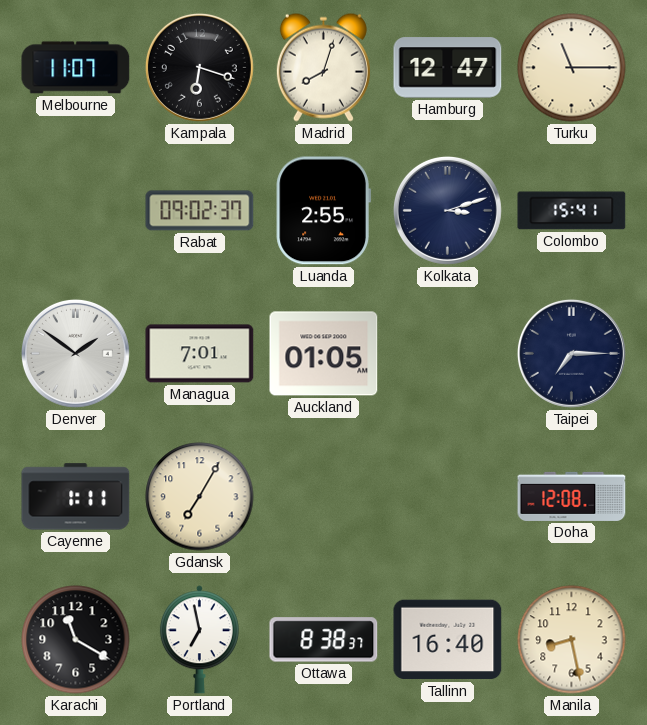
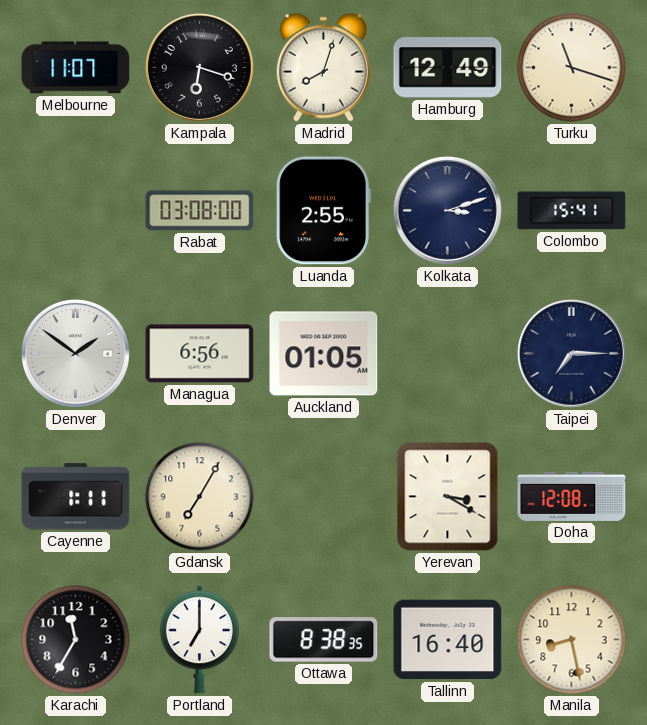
Hamburg: 12:47 -> 12:49
Turku: 11:15 -> 11:18
Rabat: 09:02 -> 03:08
Managua: 7:01 -> 6:56
Yerevan: none -> 3:20
Karachi: 11:20 -> 11:35
Portland: 6:58 -> 7:00
Ottawa: 8:38:37 -> 8:38:35
